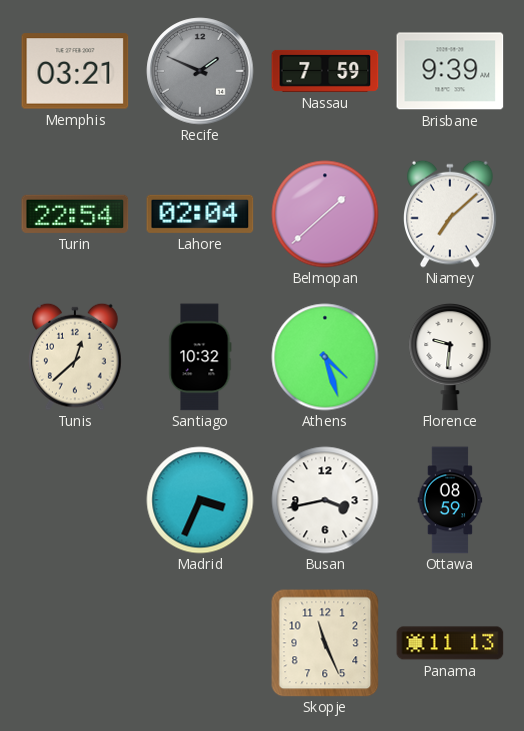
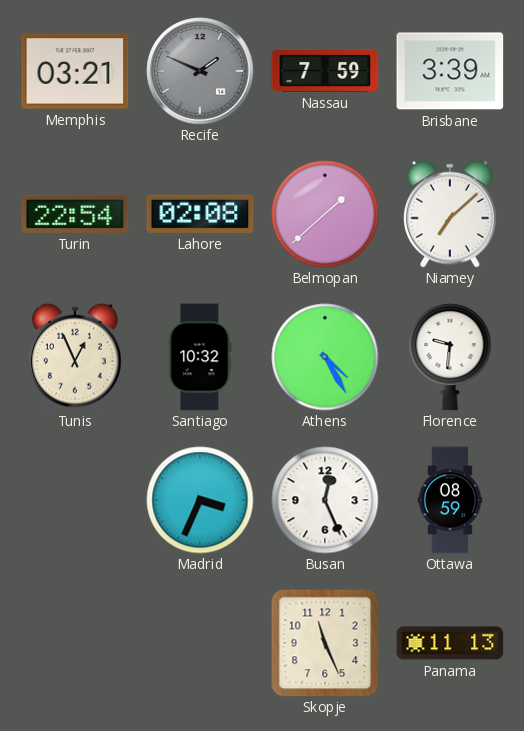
Brisbane: 9:39 -> 3:39
Lahore: 02:04 -> 02:08
Tunis: 12:38 -> 12:56
Athens: 4:27 -> 4:25
Busan: 3:43 -> 12:26
